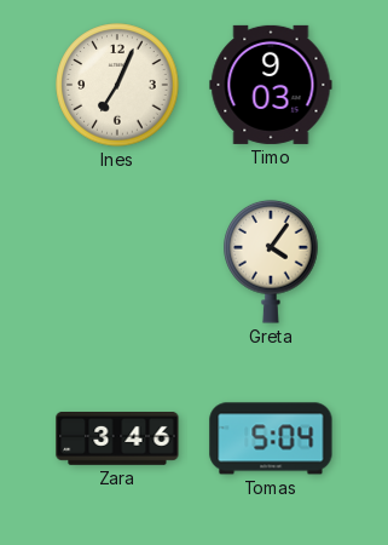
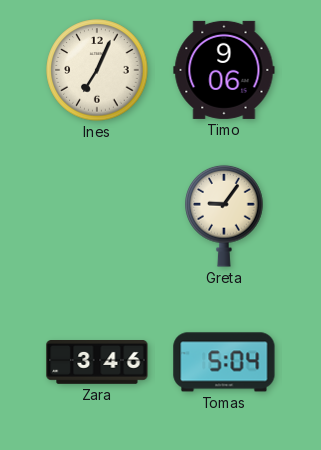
Timo: 9:03 -> 9:06
Greta: 4:06 -> 9:06
